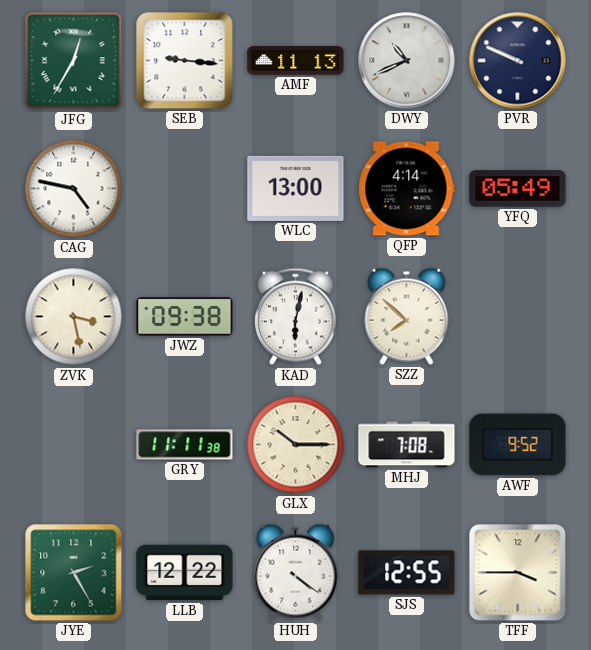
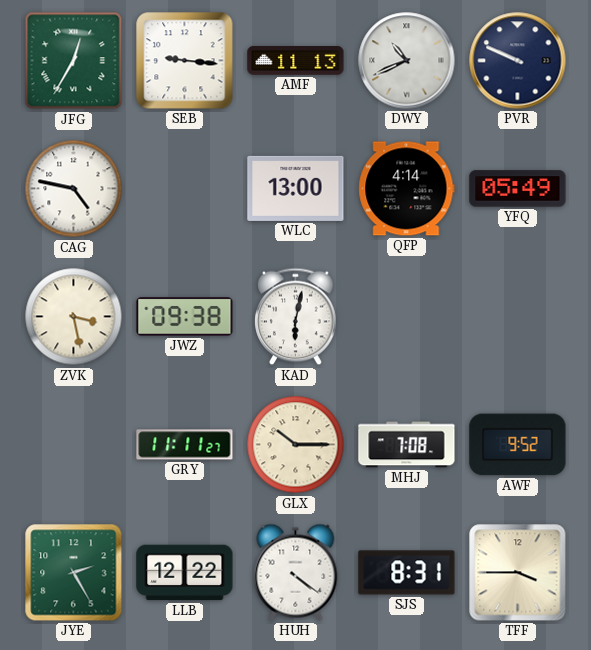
SZZ: 7:52 -> none
GRY: 11:11:38 -> 11:11:27
SJS: 12:55 -> 8:31
